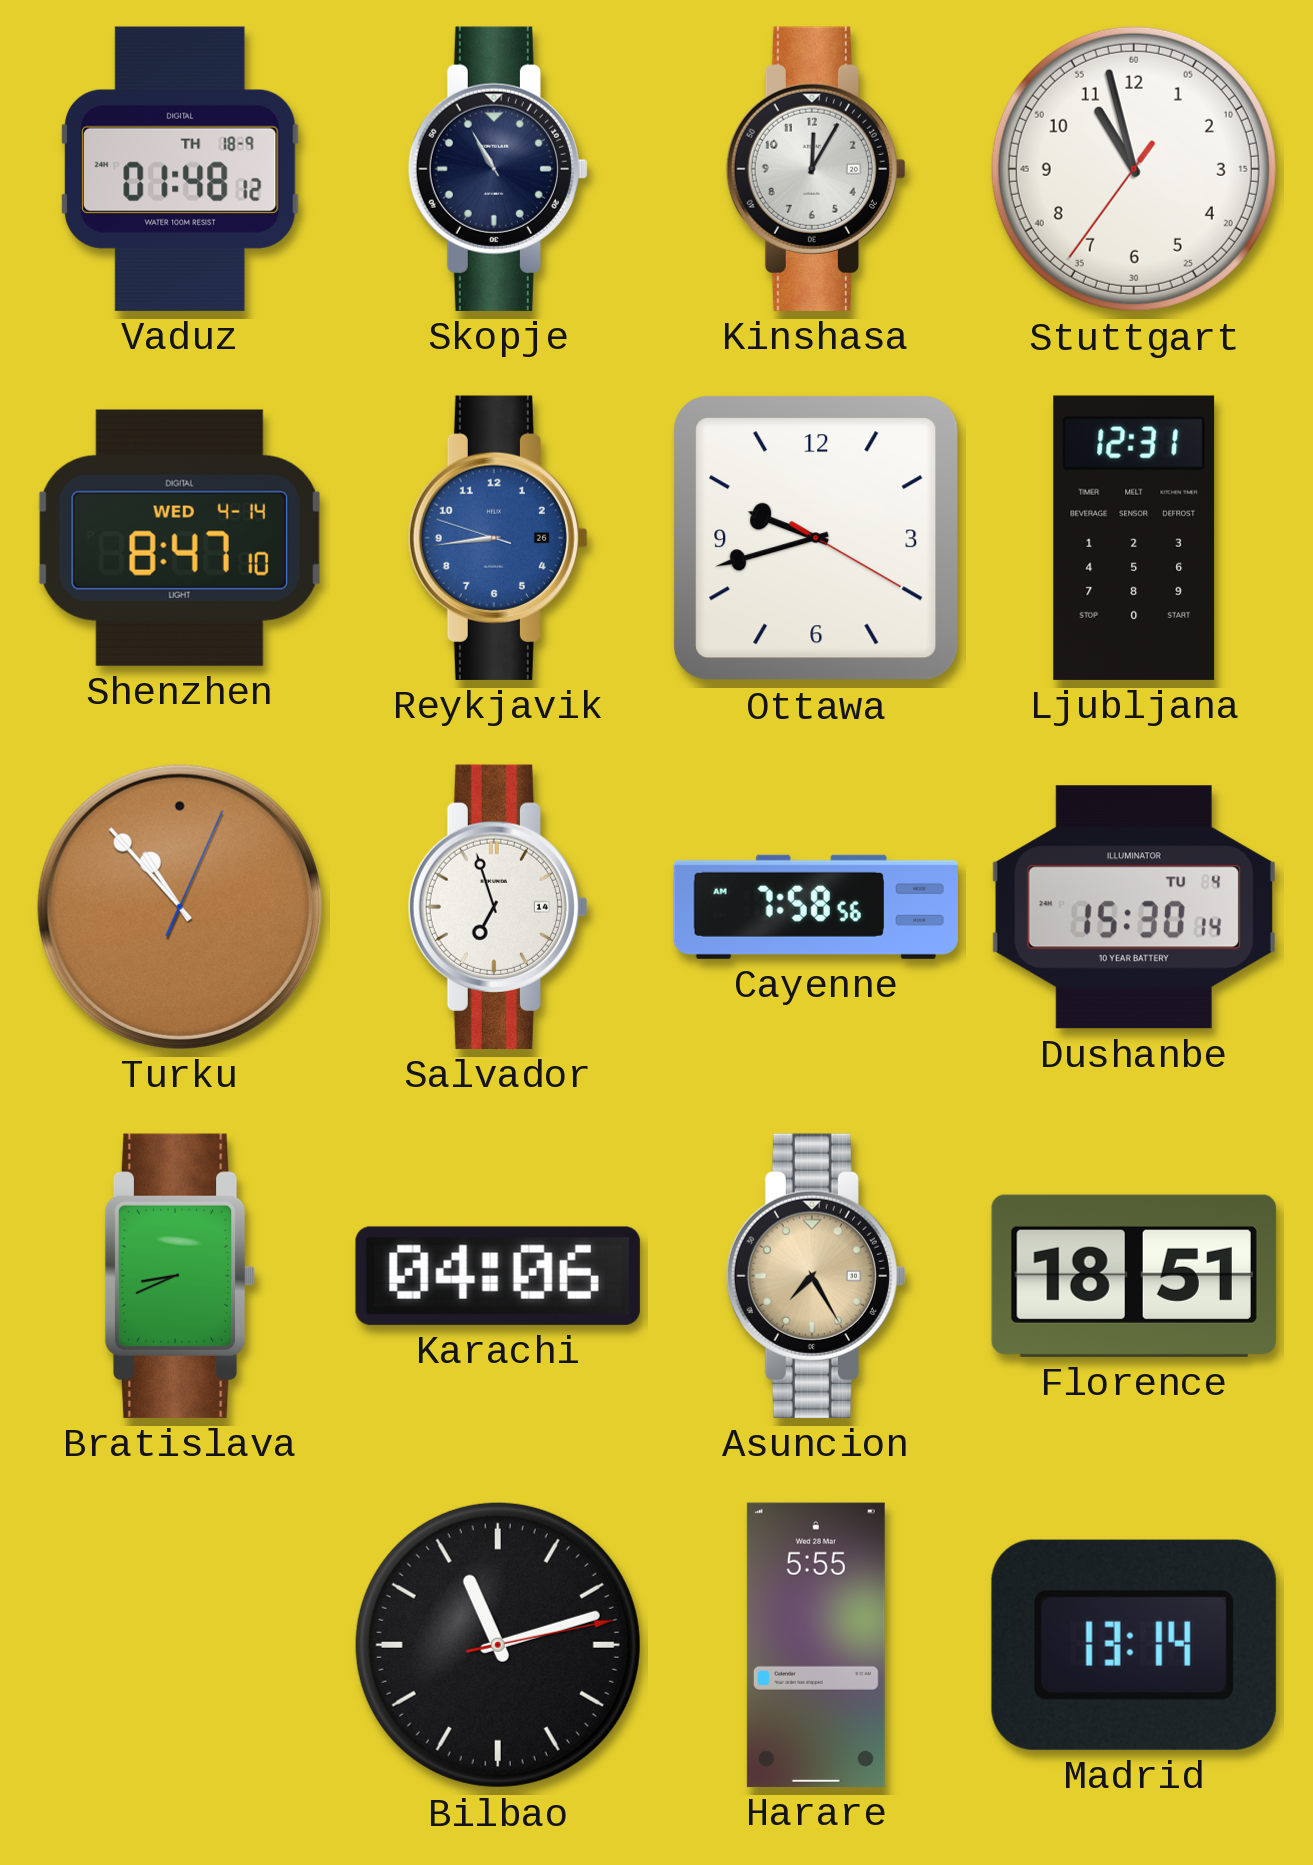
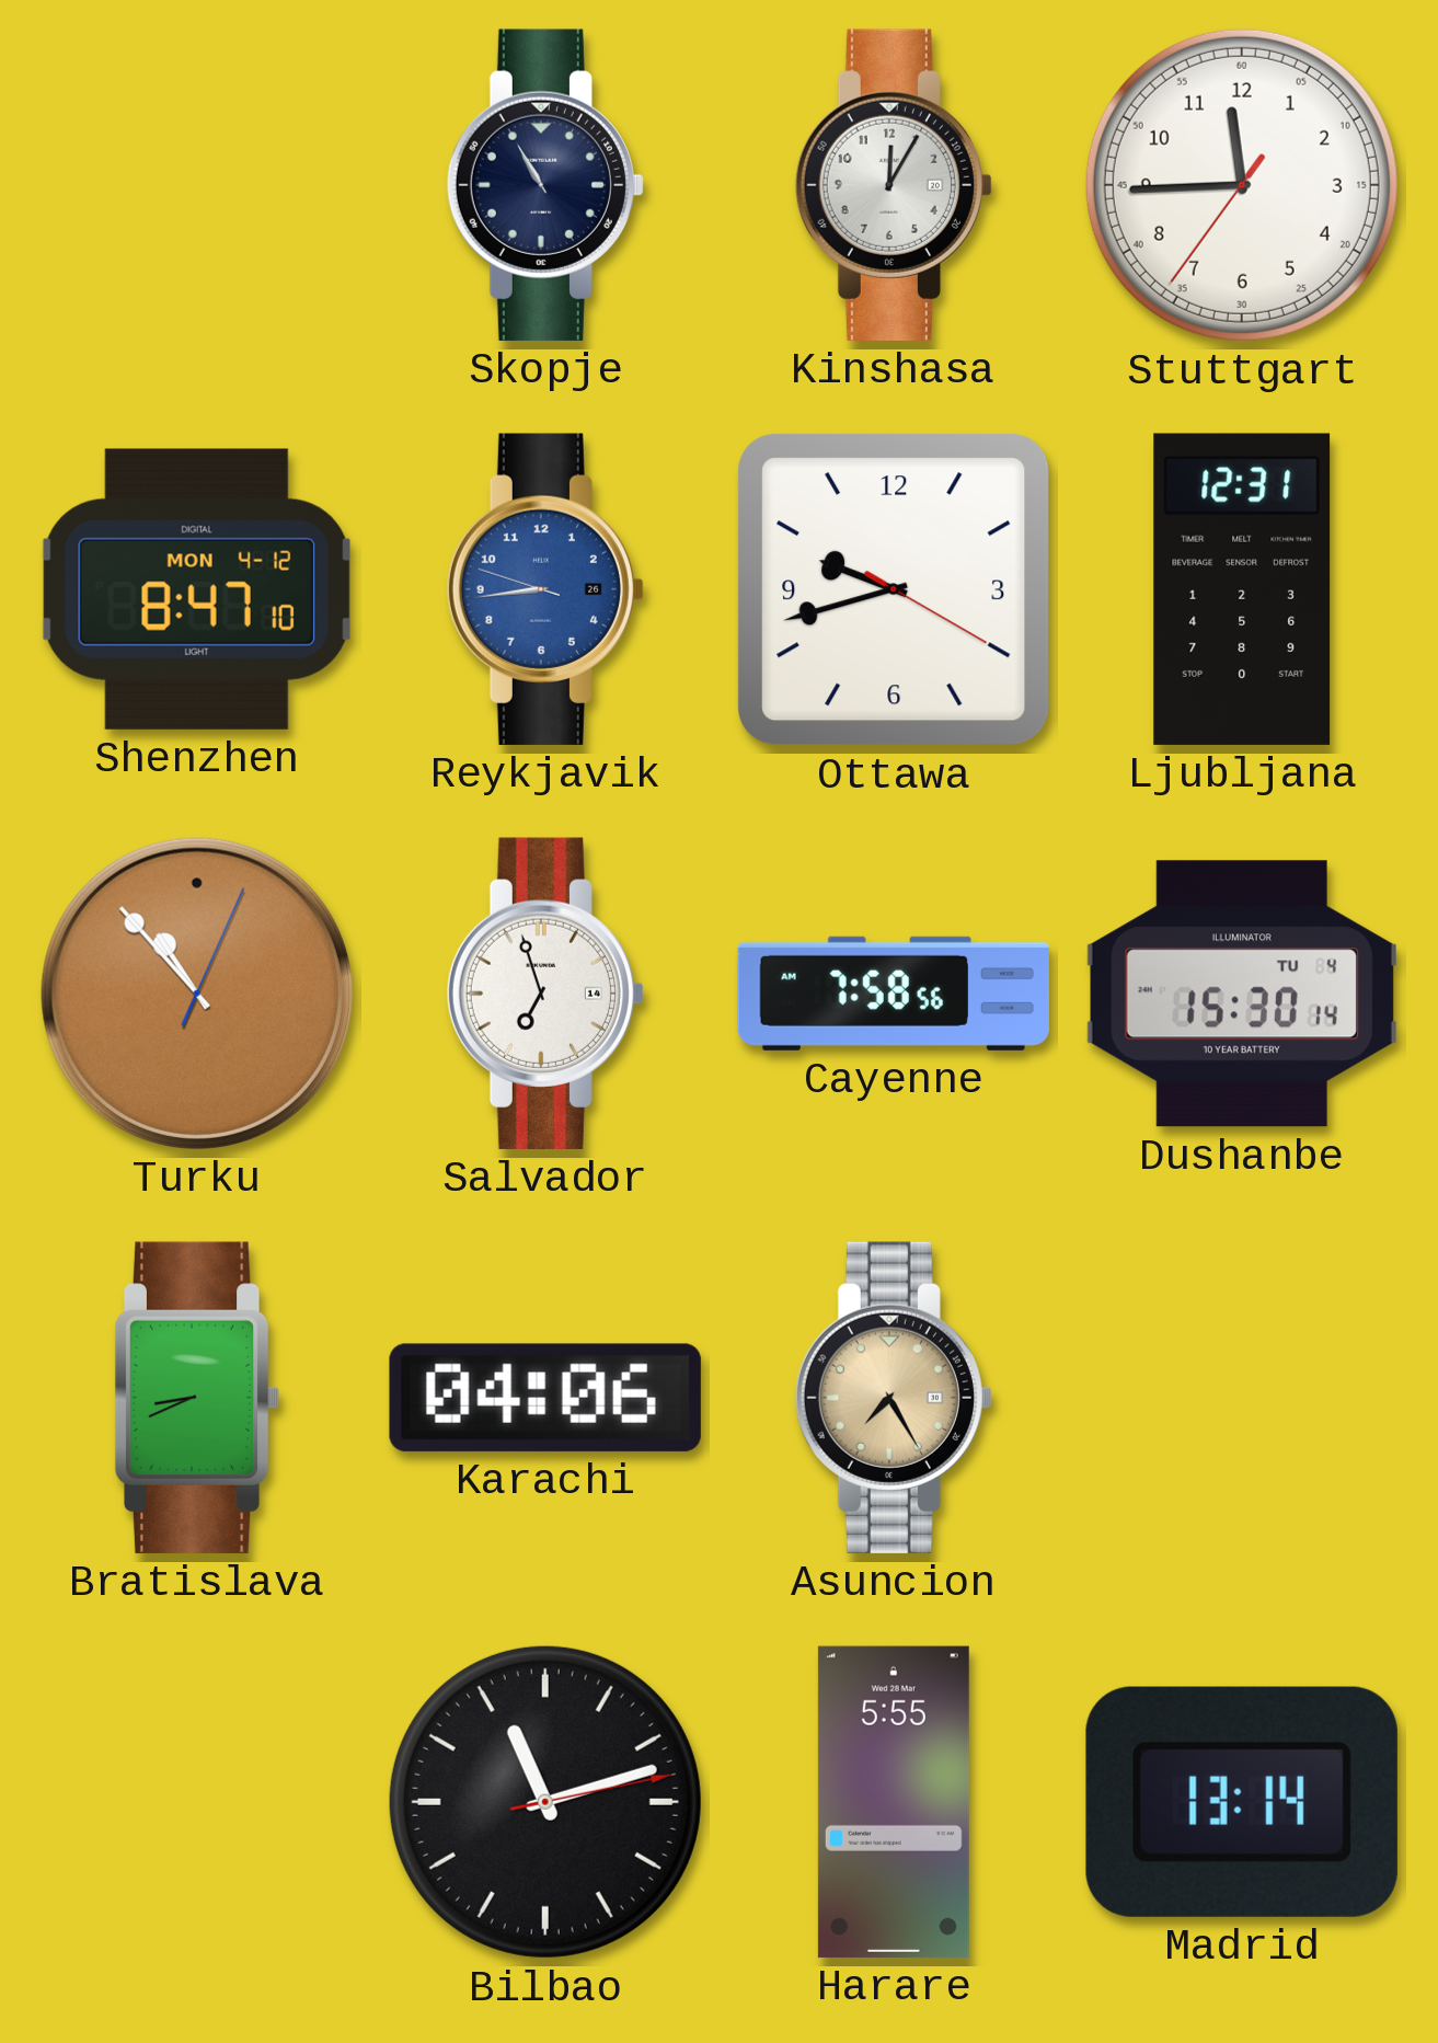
Vaduz: 01:48 -> none
Stuttgart: 10:57 -> 11:44
Shenzhen date: WED 4-14 -> MON 4-12
Florence: 18:51 -> none
